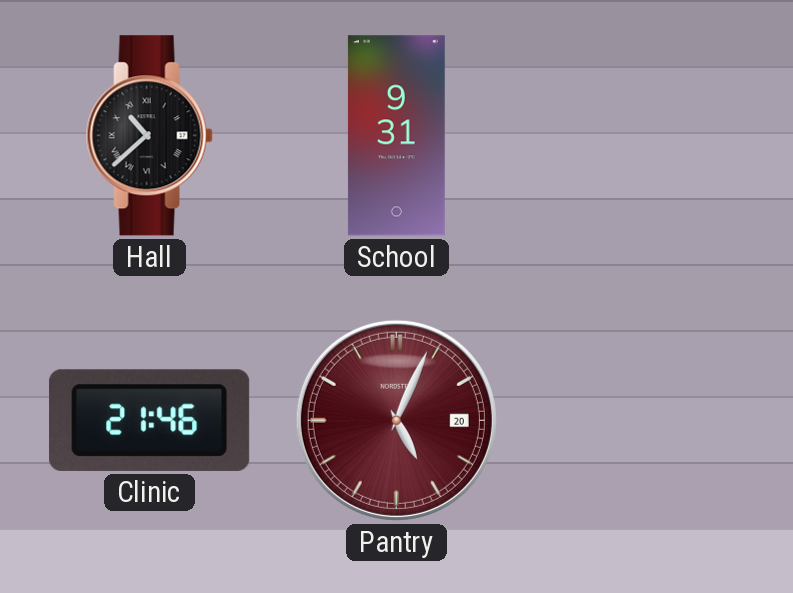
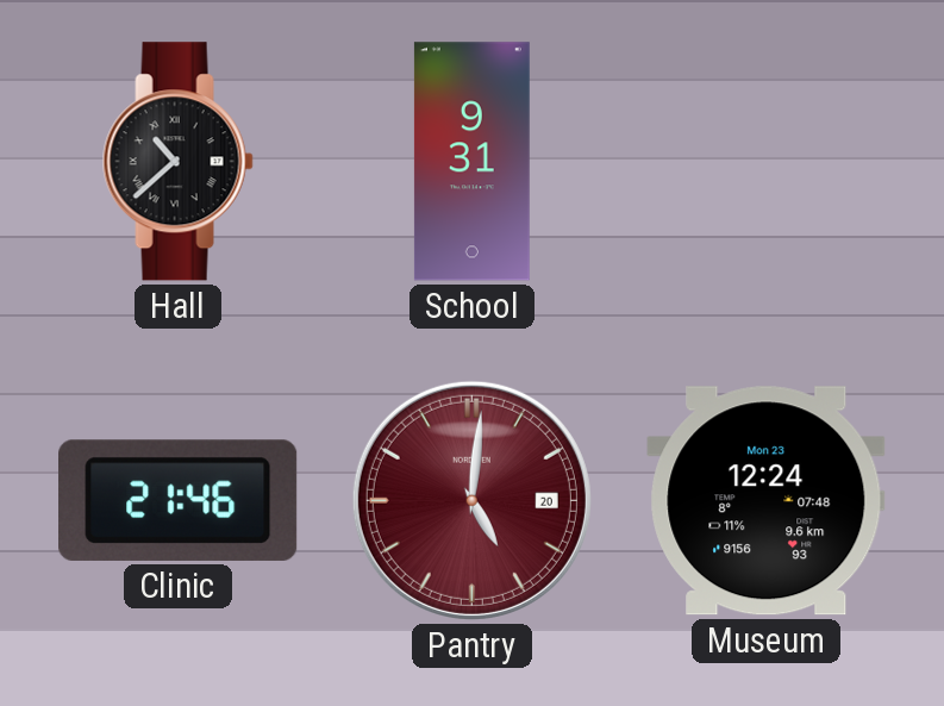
Pantry: 5:04 -> 5:01
Museum: none -> 12:24
